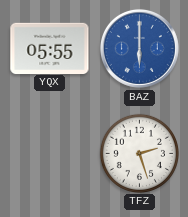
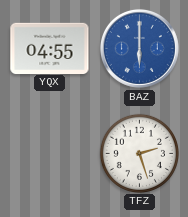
YQX: 05:55 -> 04:55
